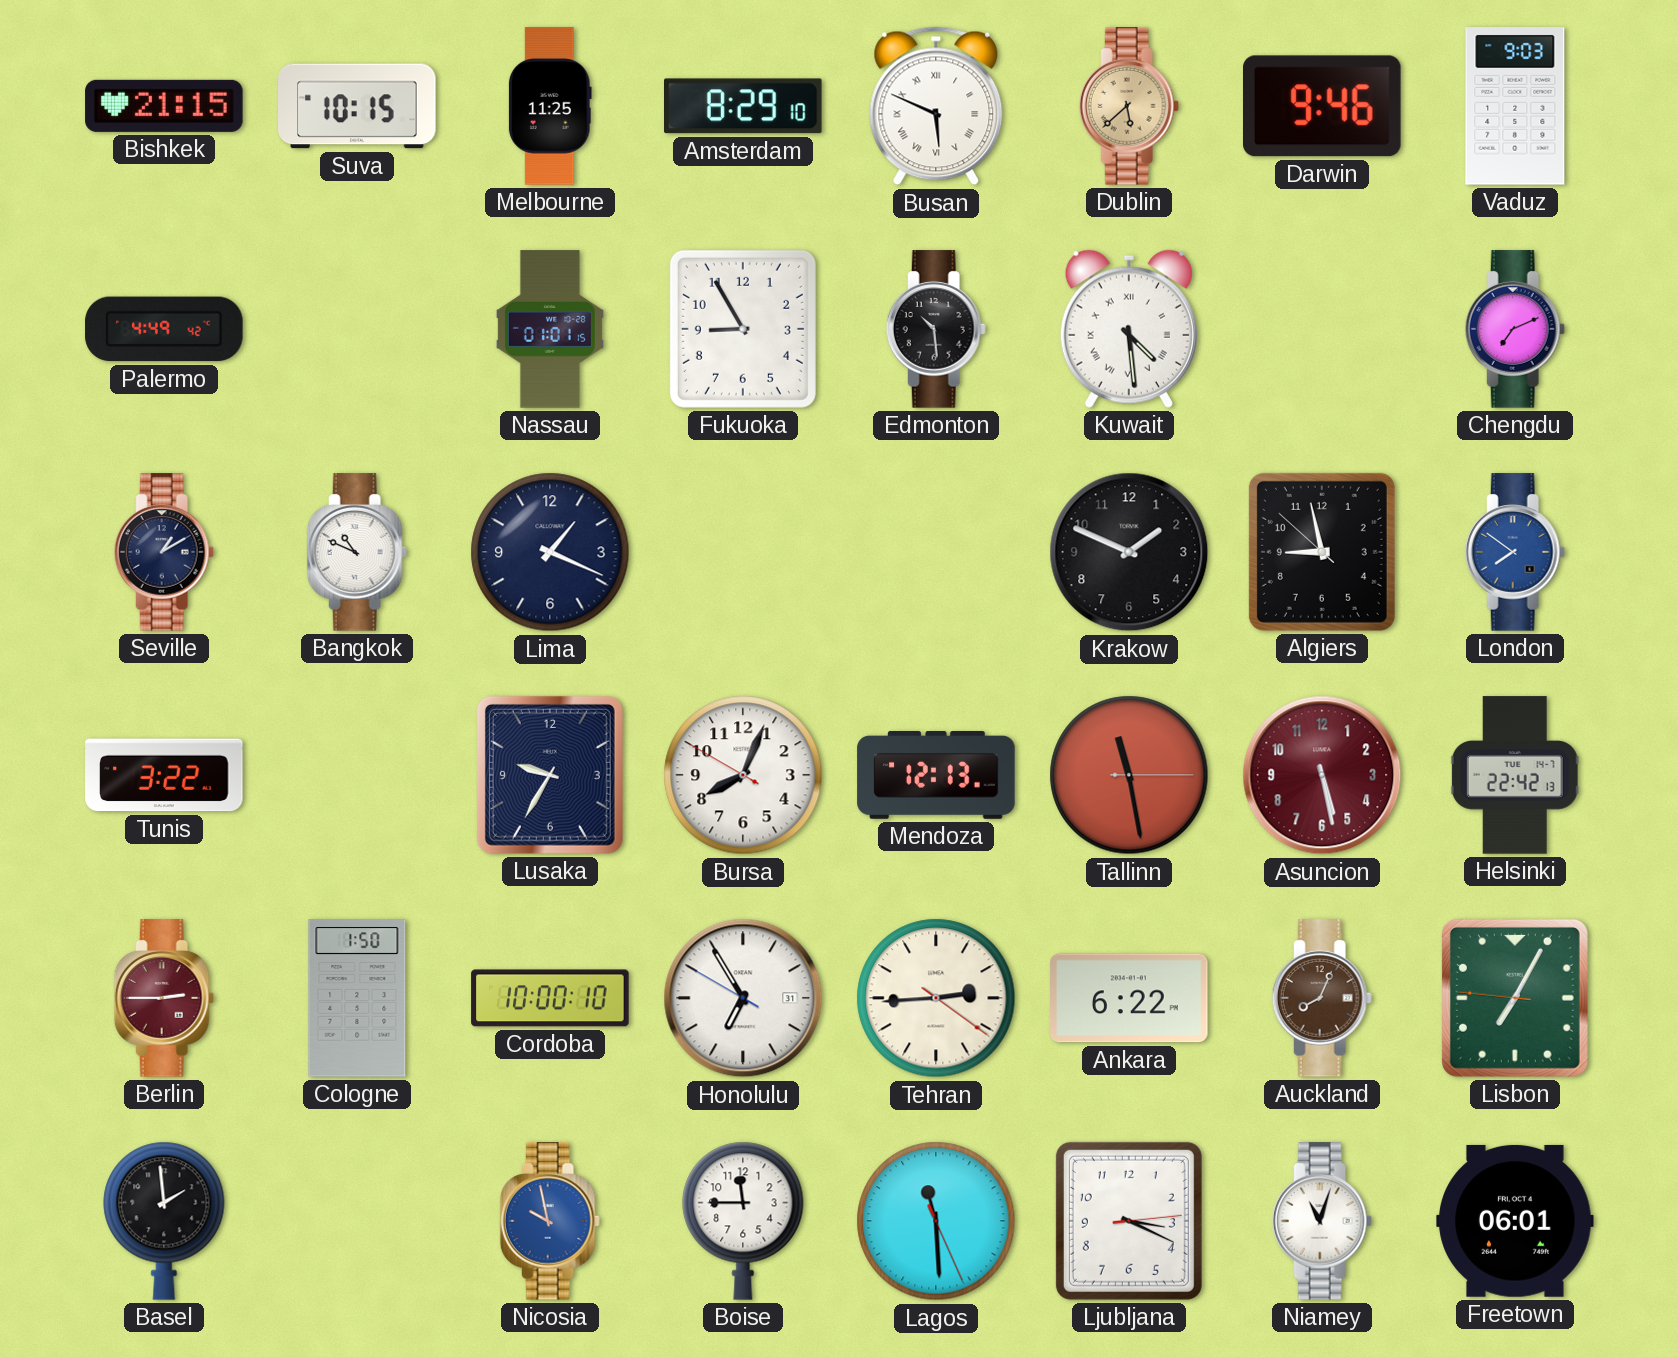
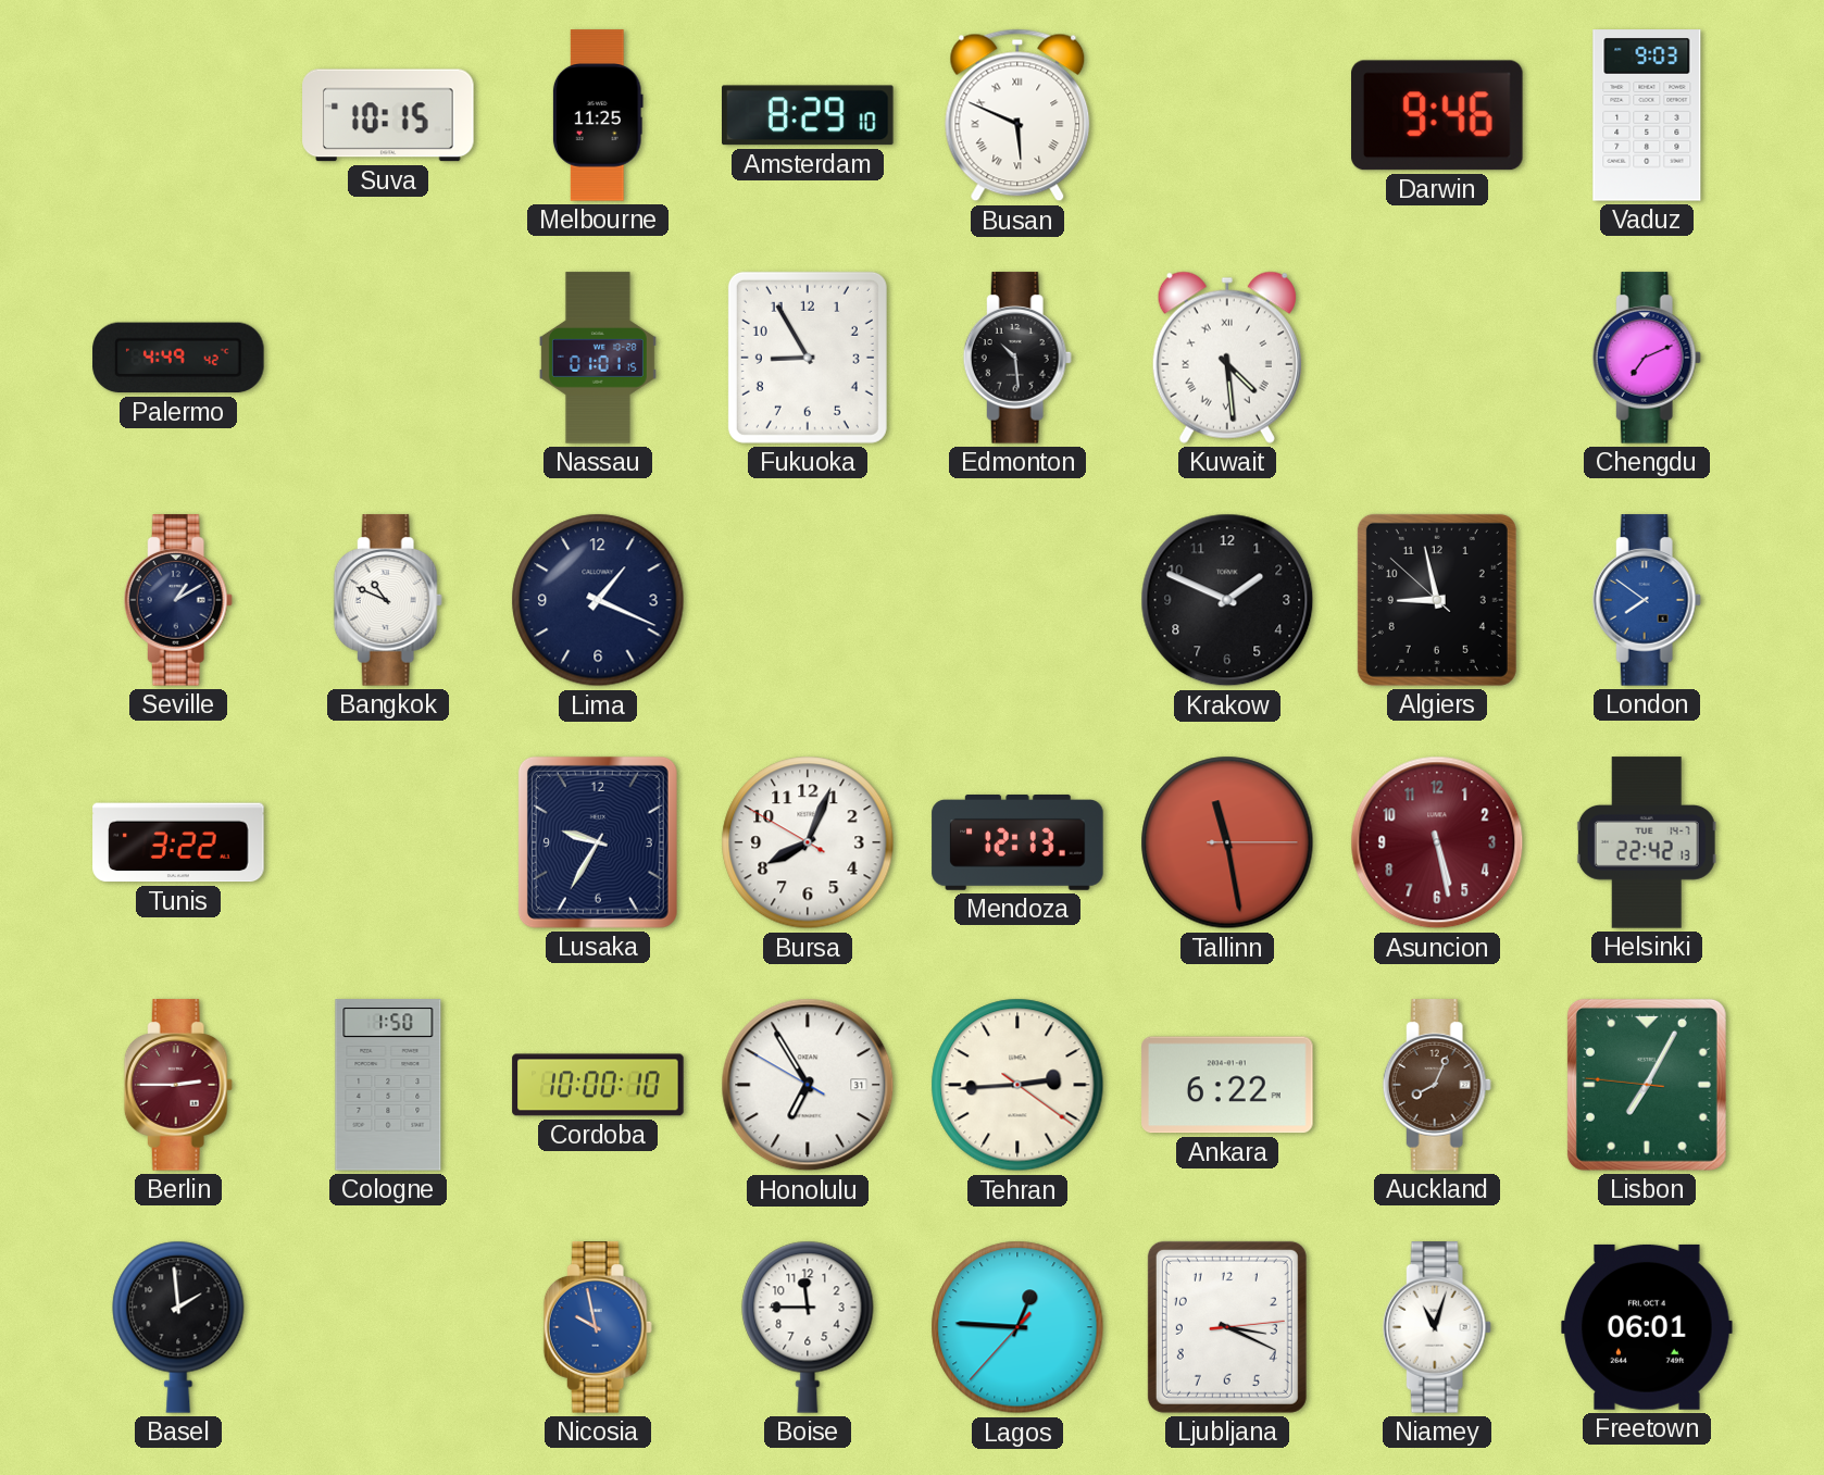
Bishkek: 21:15 -> none
Dublin: 5:38 -> none
Lagos: 11:29 -> 12:45
